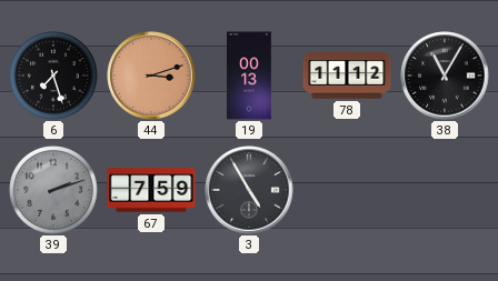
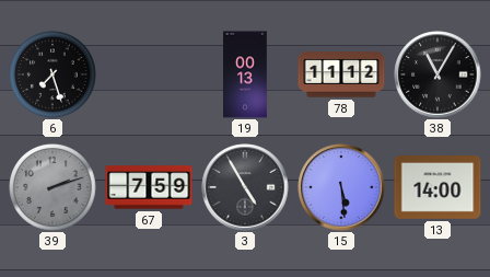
44: 3:12 -> none
15: none -> 5:29
13: none -> 14:00
